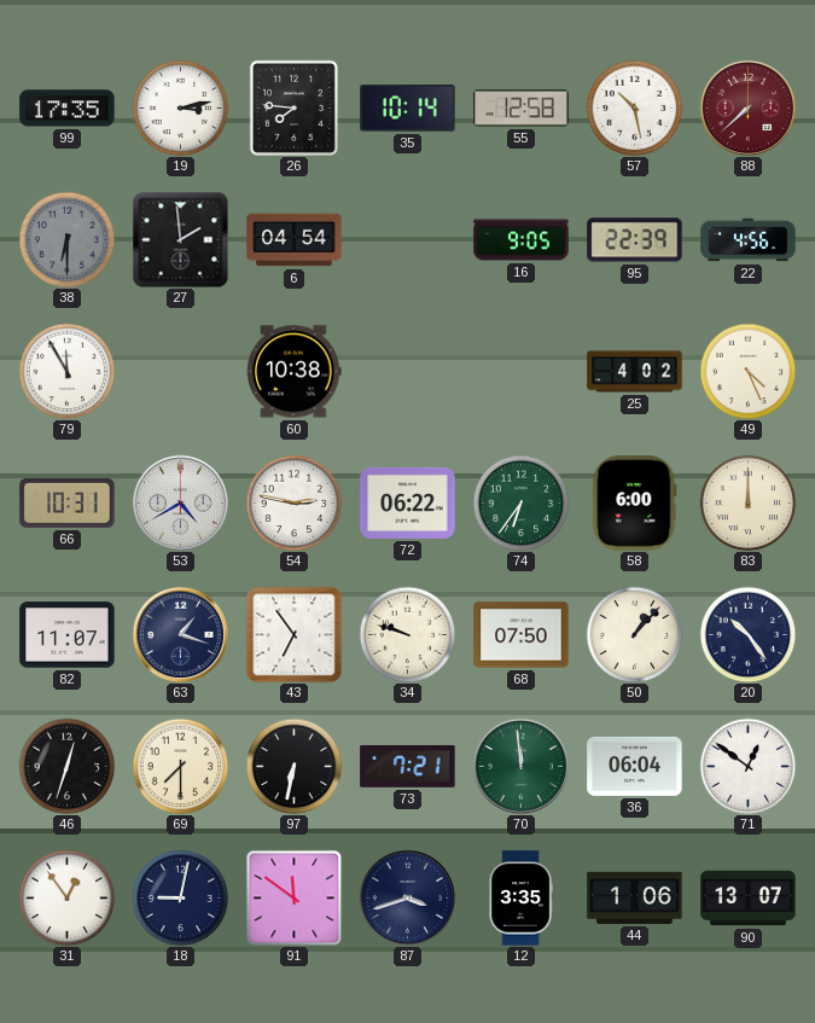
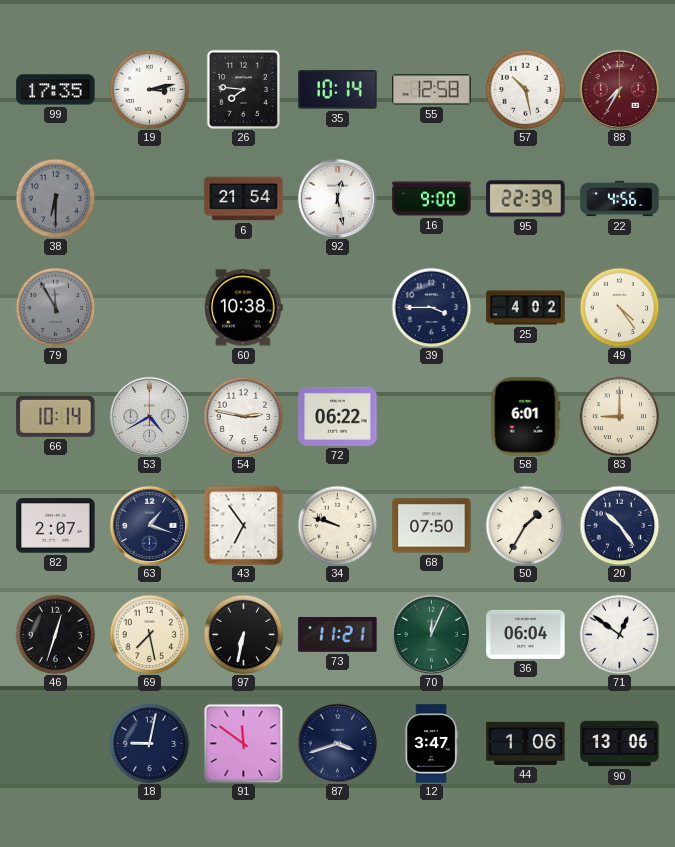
88: 7:38 -> 7:35
27: 1:59 -> none
6: 04:54 -> 21:54
92: none -> 12:28
16: 9:05 -> 9:00
79 dial: white -> grey
39: none -> 3:45
49: 4:26 -> 4:24
66: 10:31 -> 10:14
74: 6:36 -> none
58: 6:00 -> 6:01
83: 12:00 -> 9:00
82: 11:07 -> 2:07
50: 1:07 -> 1:35
69: 7:30 -> 7:28
73: 7:21 -> 11:21
70: 11:59 -> 12:04
31: 12:54 -> none
12: 3:35 -> 3:47
90: 13:07 -> 13:06
